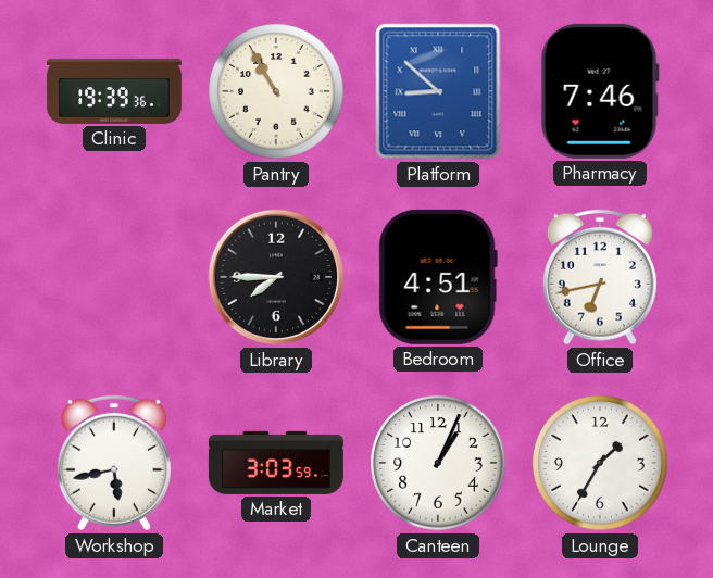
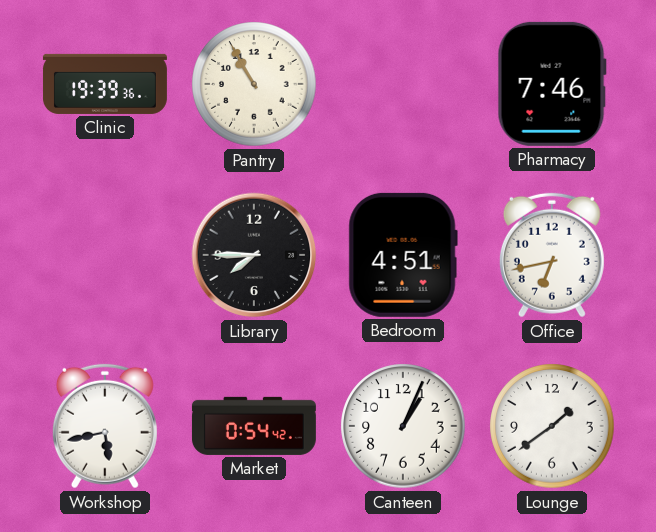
Platform: 8:52 -> none
Market: 3:03 -> 0:54
Lounge: 1:35 -> 1:39
